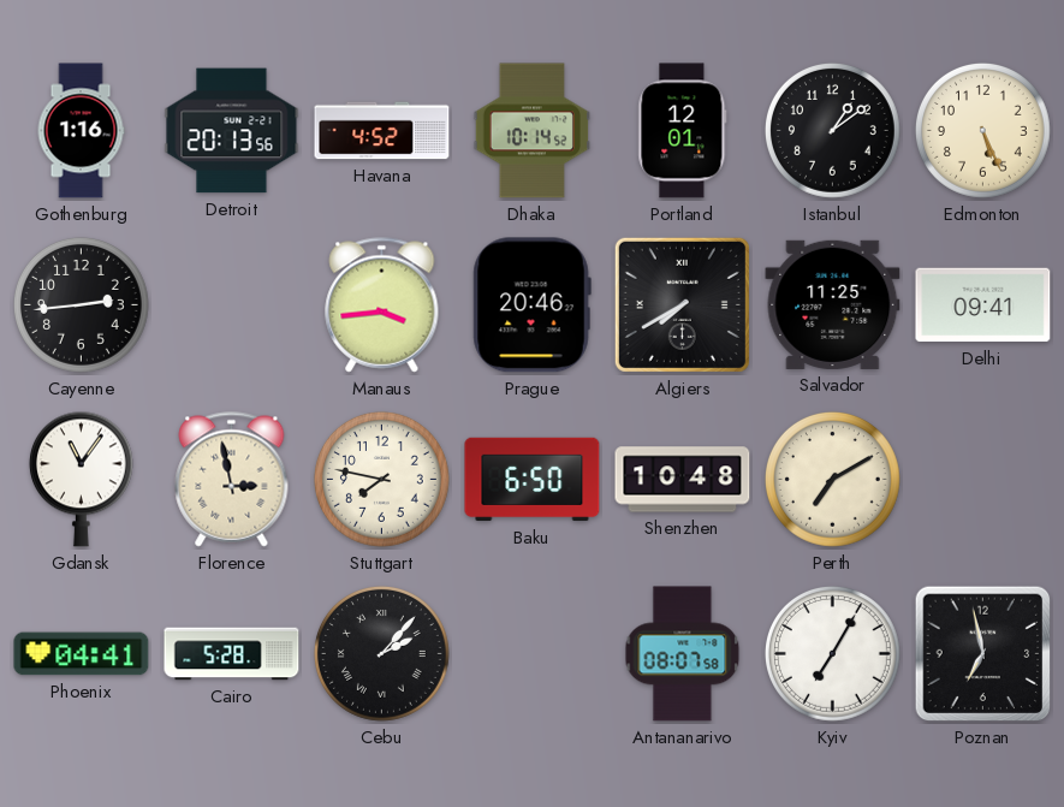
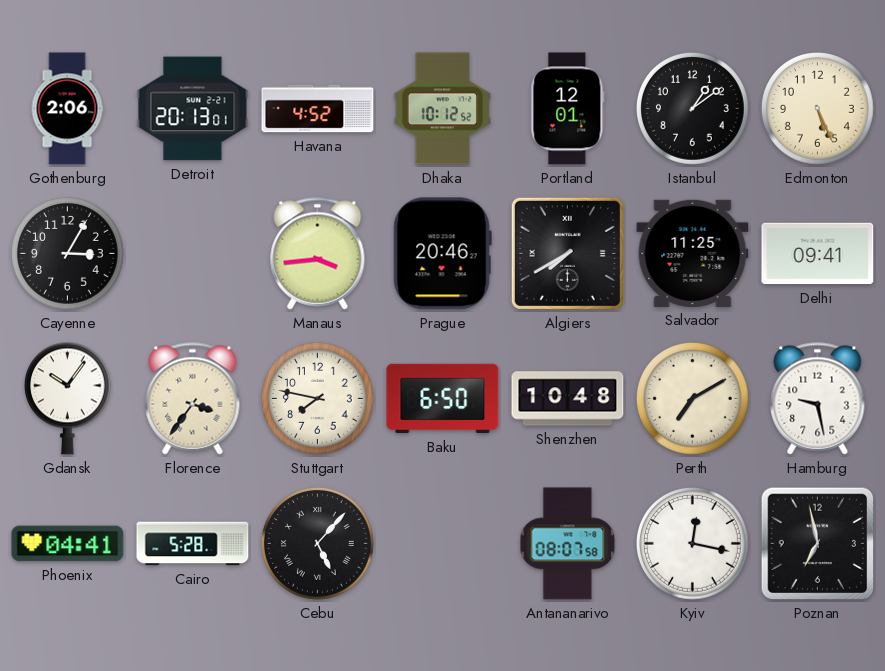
Gothenburg: 1:16 -> 2:06
Detroit: 20:13:56 -> 20:13:01
Dhaka: 10:14 -> 10:12
Cayenne: 2:44 -> 3:05
Gdansk: 11:06 -> 10:06
Florence: 2:58 -> 3:36
Hamburg: none -> 9:28
Cebu: 2:07 -> 5:07
Kyiv: 7:05 -> 12:17
